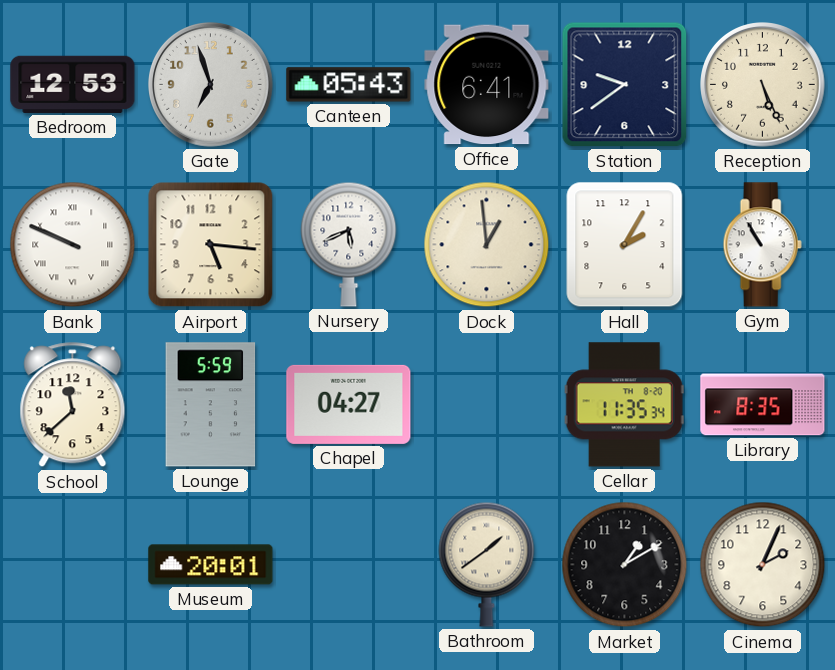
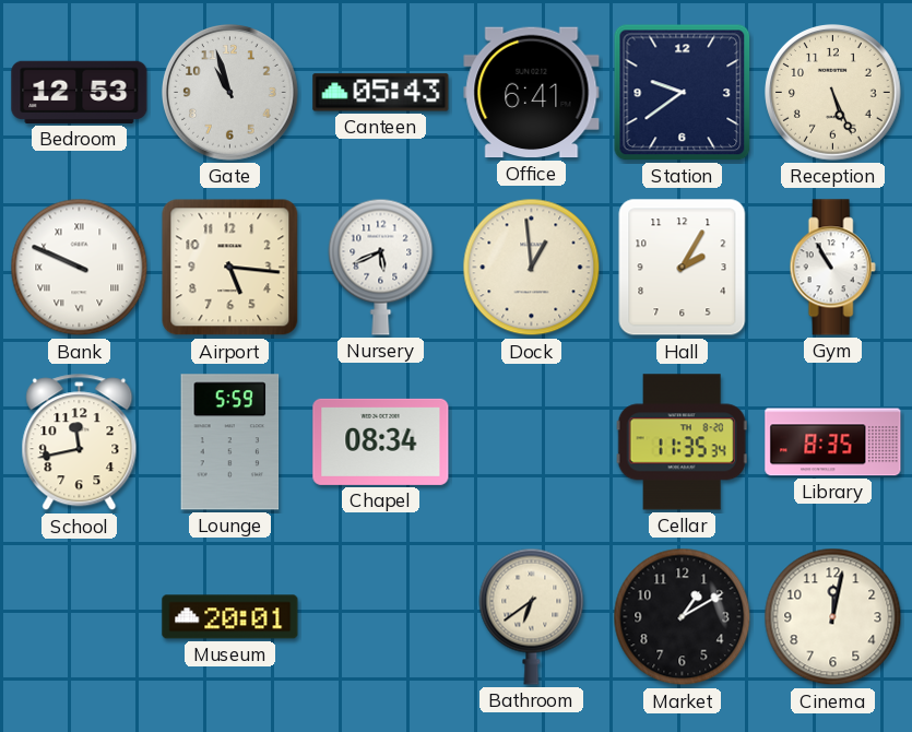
Gate: 6:57 -> 10:57
School: 11:38 -> 11:43
Chapel: 04:27 -> 08:34
Bathroom: 1:39 -> 6:39
Cinema: 2:04 -> 12:02
